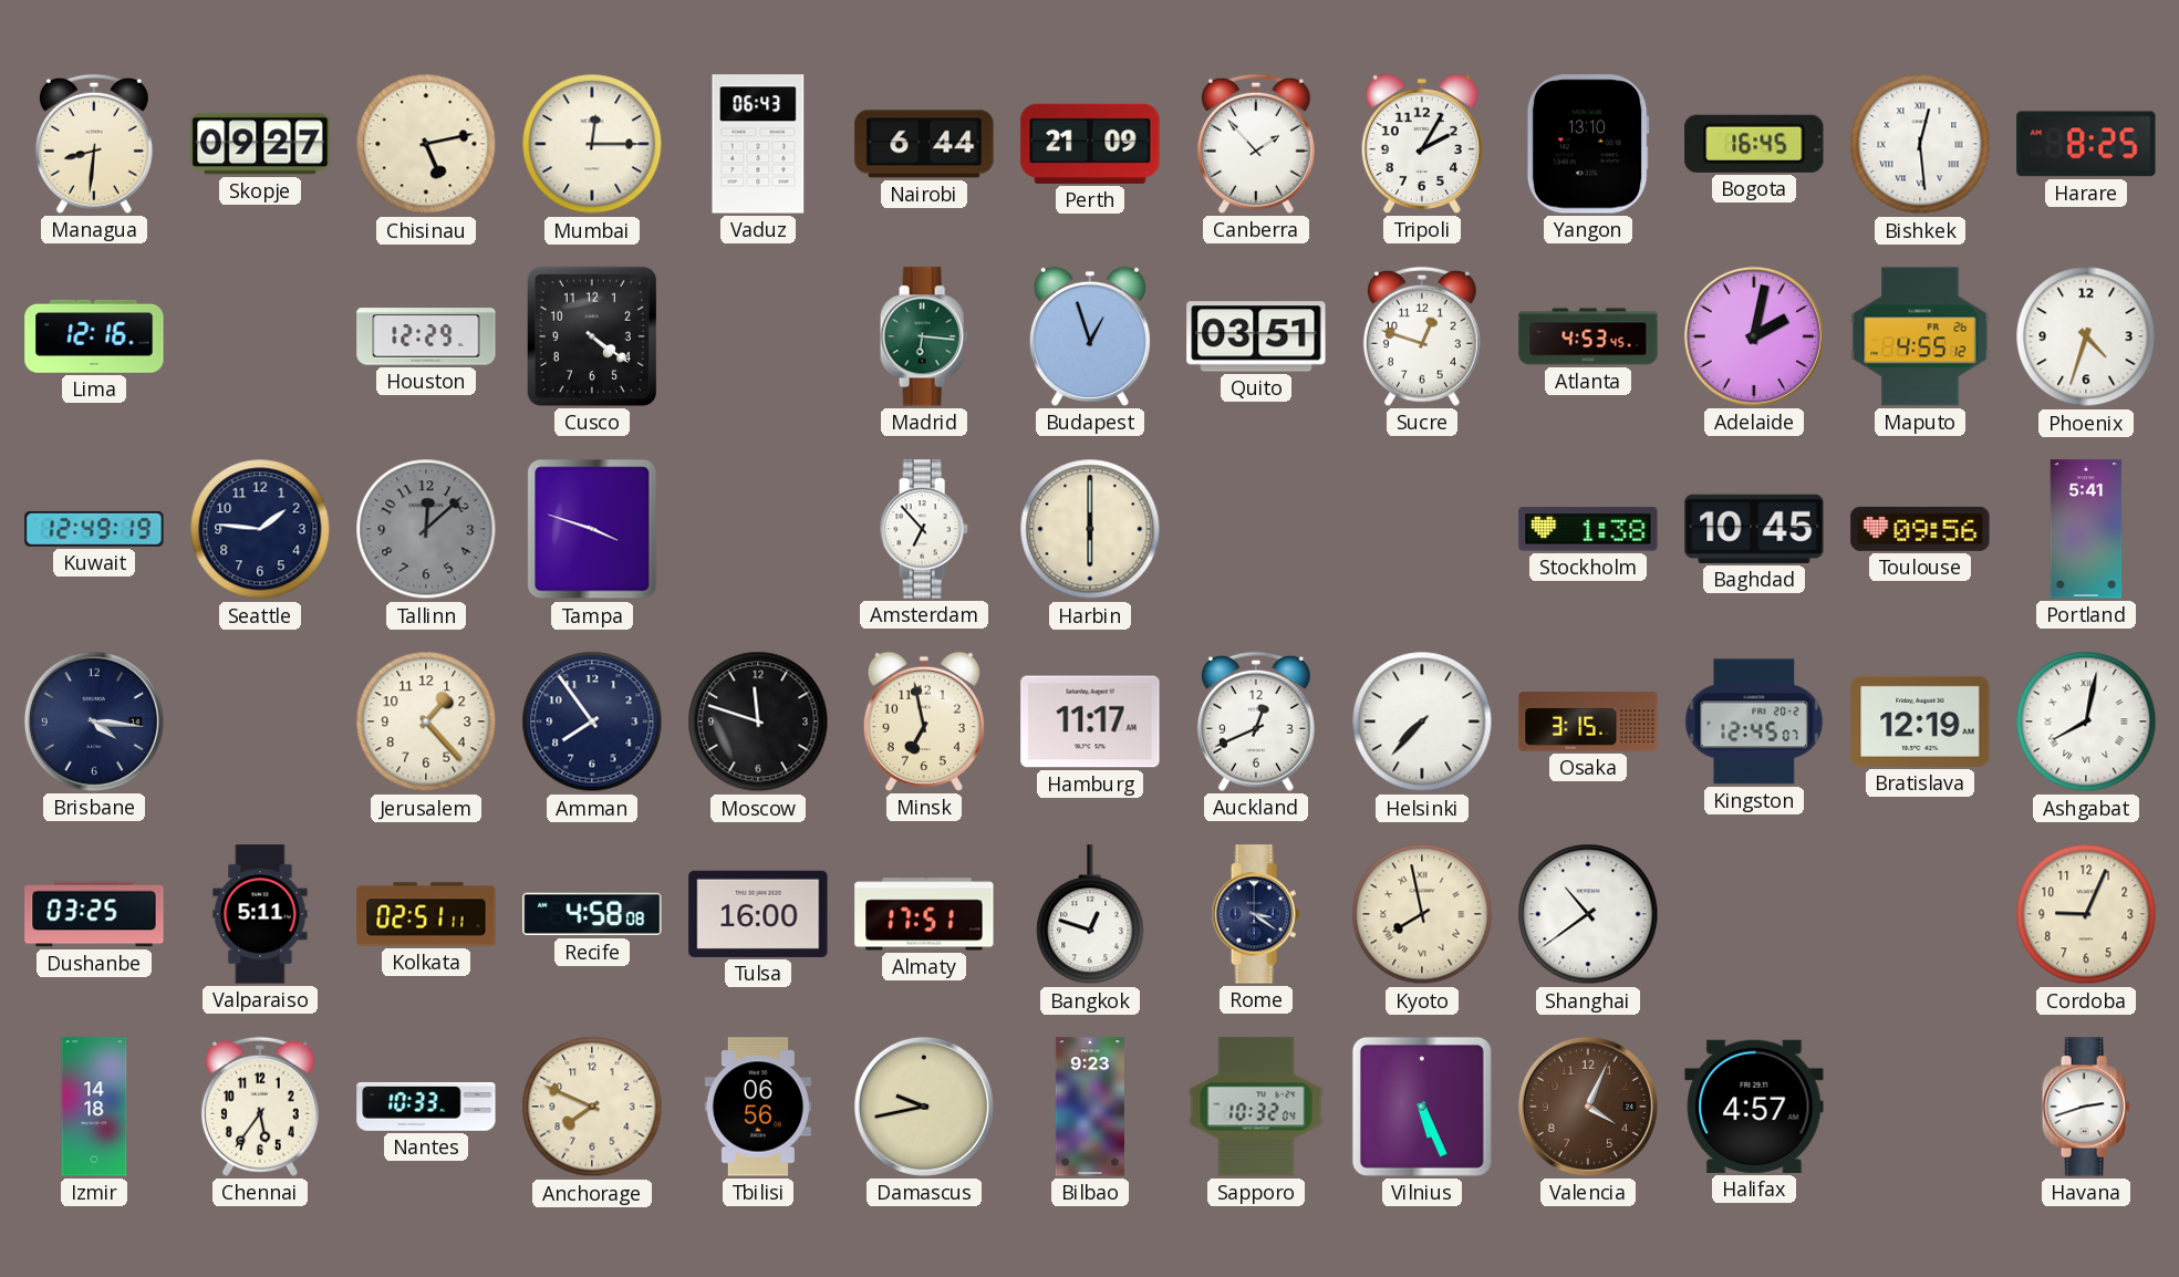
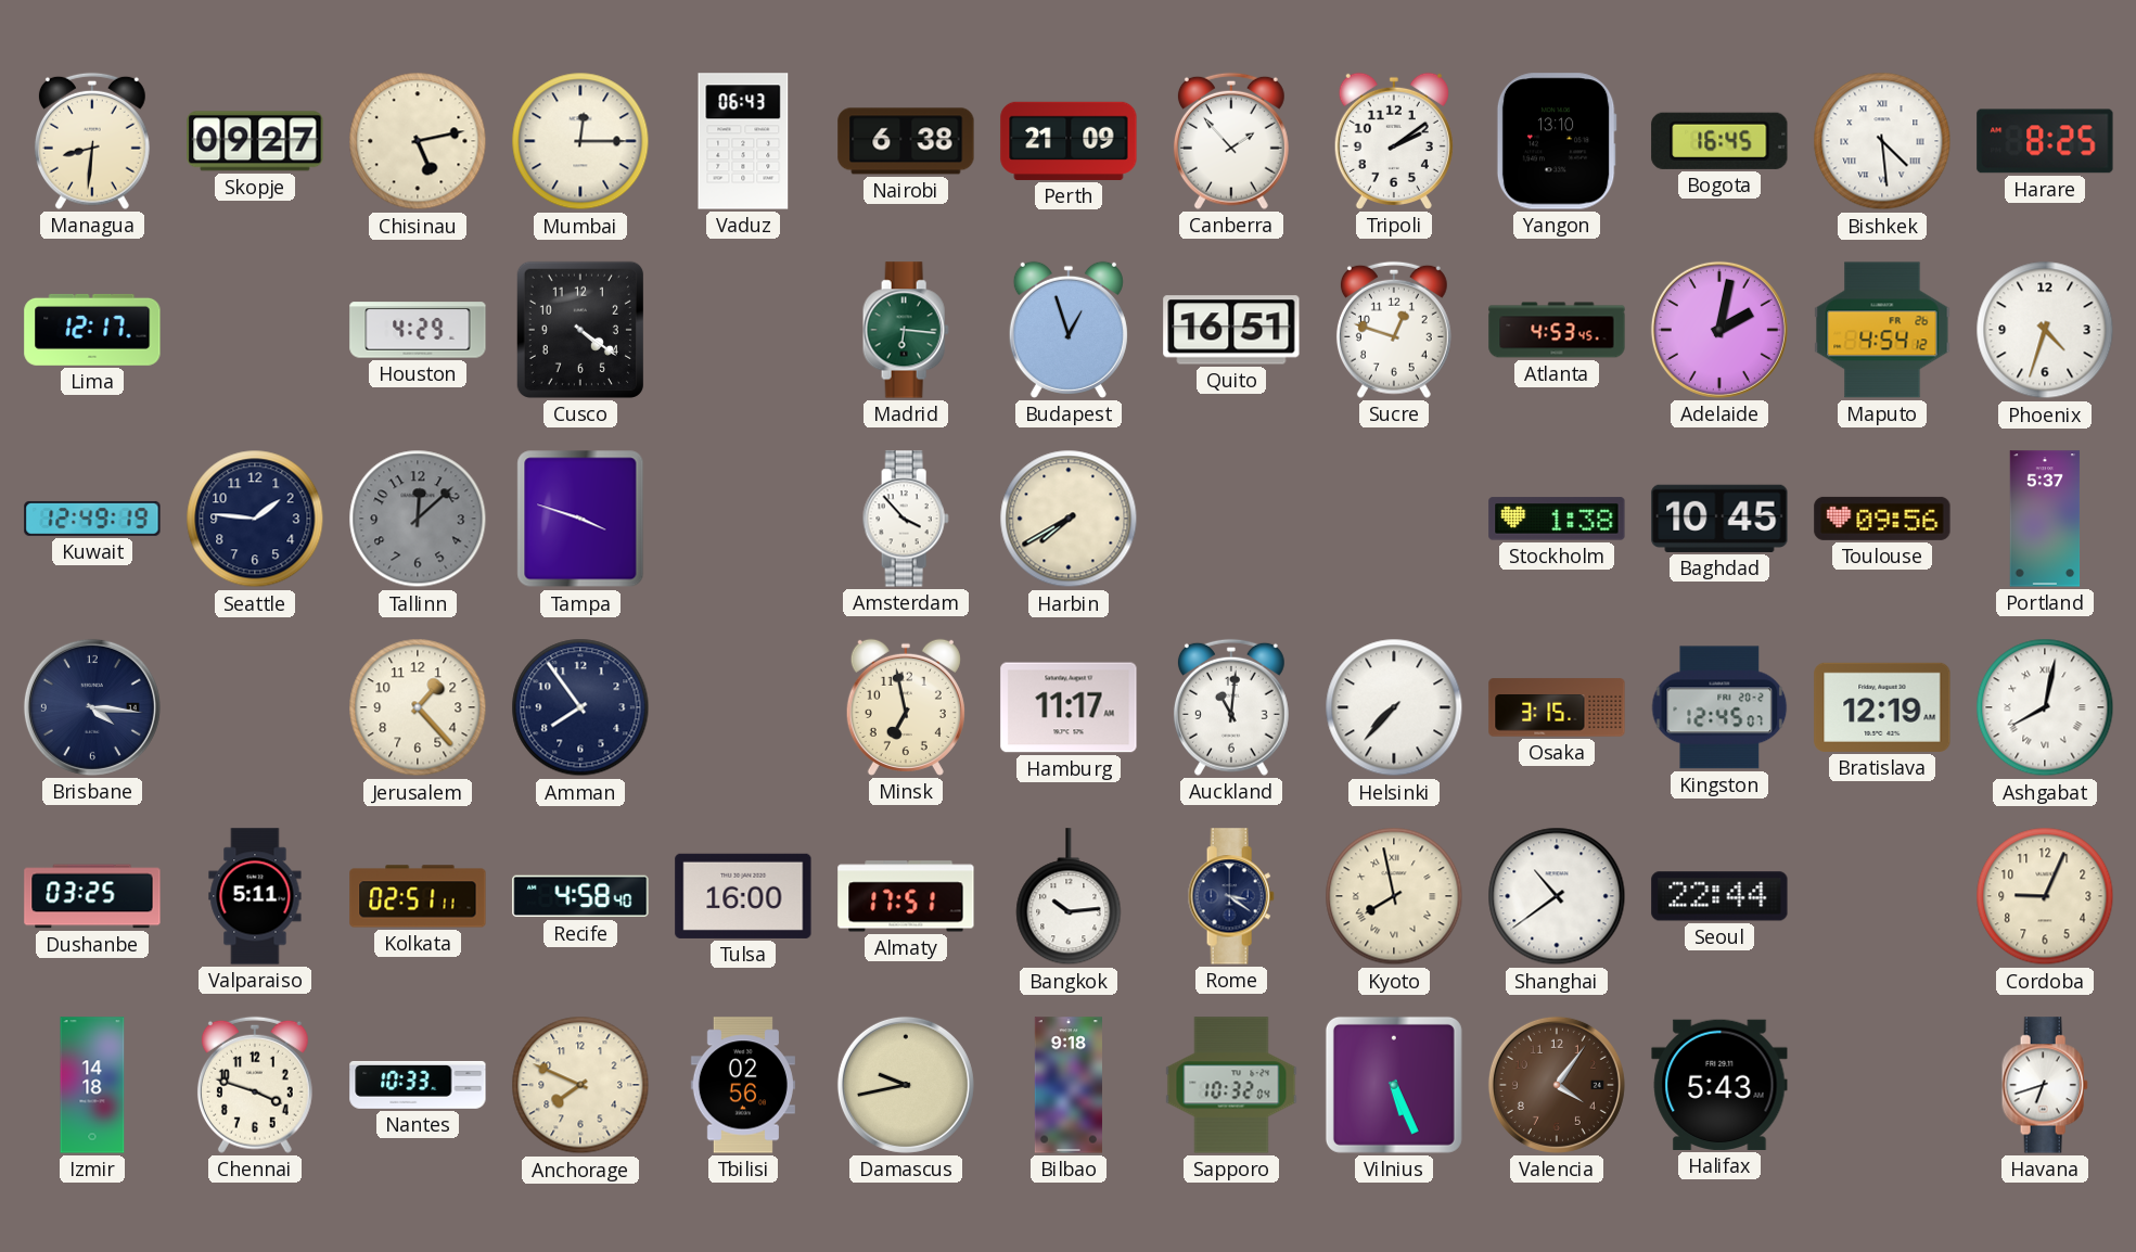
Nairobi: 6:44 -> 6:38
Tripoli: 2:05 -> 2:09
Bishkek: 12:29 -> 4:29
Lima: 12:16 -> 12:17
Houston: 12:29 -> 4:29
Quito: 03:51 -> 16:51
Maputo: 4:55 -> 4:54
Amsterdam: 6:53 -> 3:53
Harbin: 6:00 -> 7:40
Portland: 5:41 -> 5:37
Moscow: 11:48 -> none
Auckland: 12:41 -> 11:01
Recife: 4:58:08 -> 4:58:40
Bangkok: 12:48 -> 10:14
Seoul: none -> 22:44
Chennai: 5:36 -> 3:48
Tbilisi: 06:56 -> 02:56
Bilbao: 9:23 -> 9:18
Valencia: 4:04 -> 4:06
Halifax: 4:57 -> 5:43
Havana: 2:42 -> 6:42
